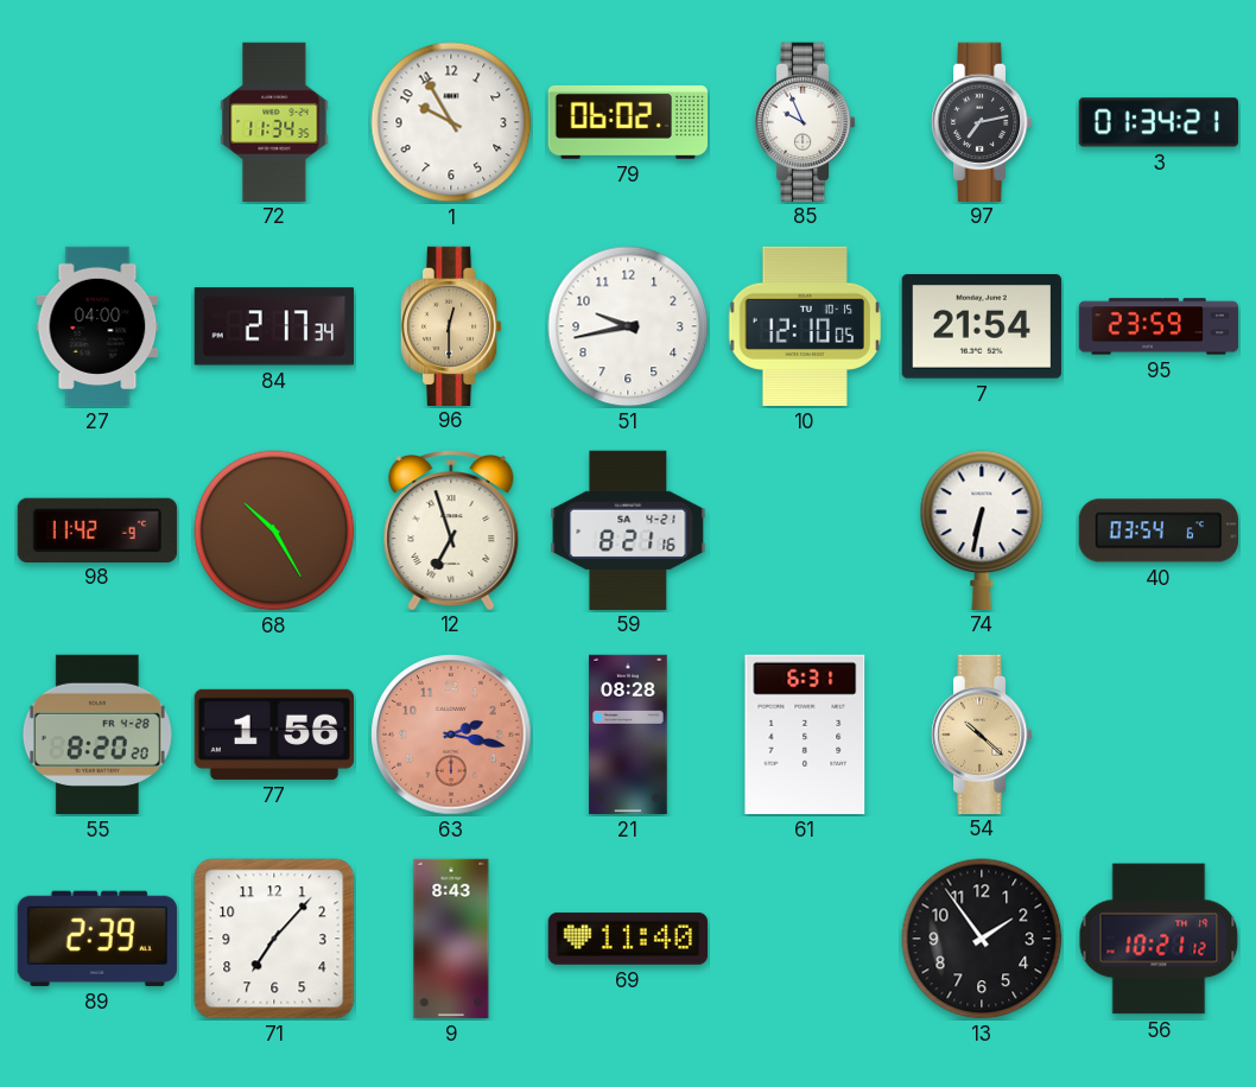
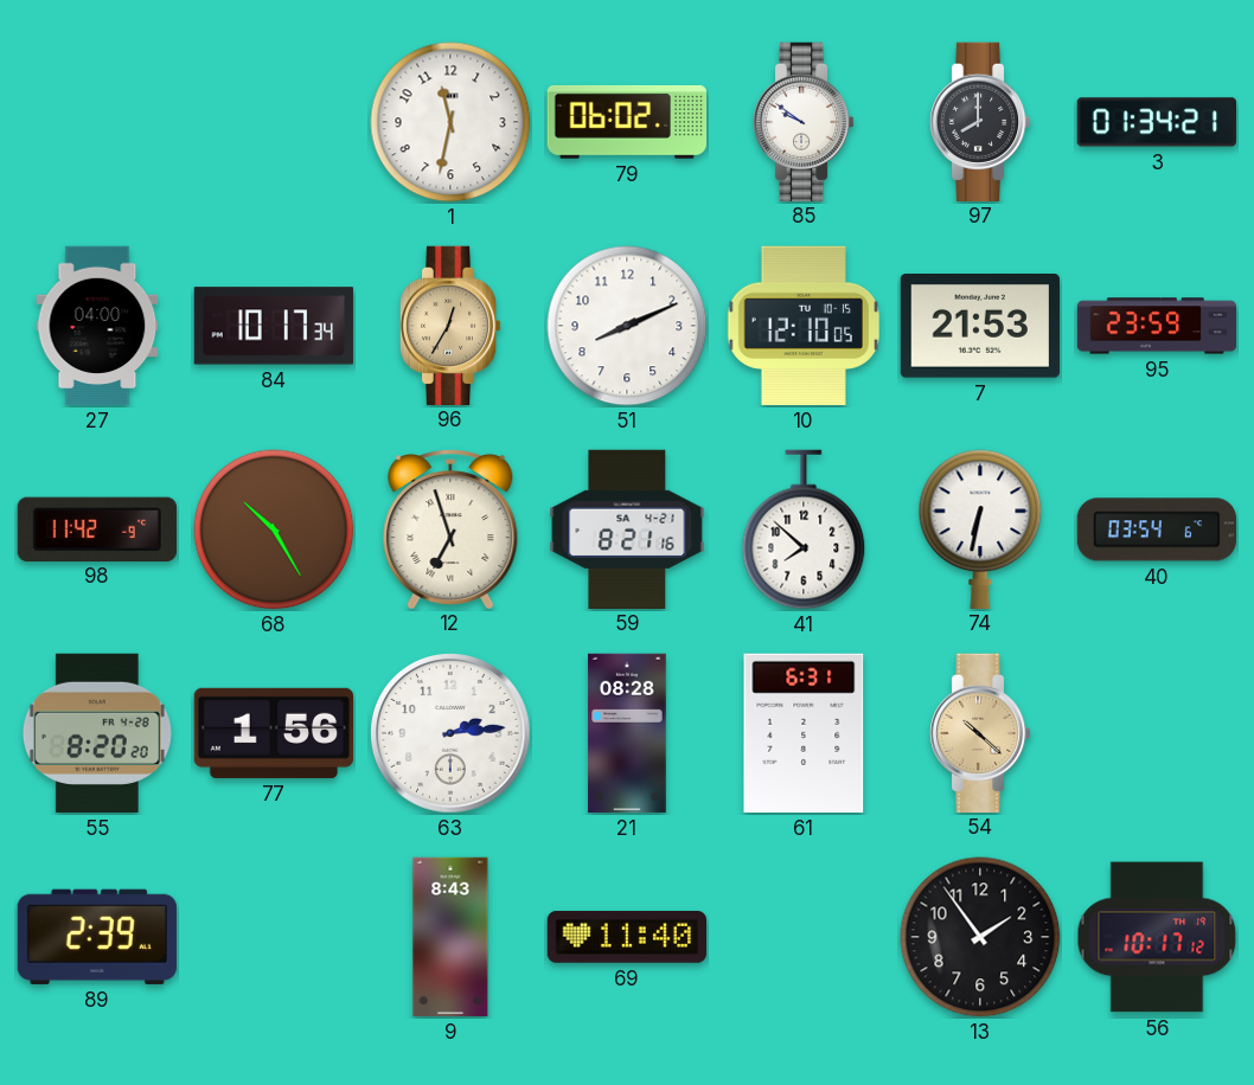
72: 11:34 -> none
1: 9:55 -> 11:32
85: 9:56 -> 9:51
97: 7:13 -> 8:00
84: 2:17 -> 10:17
96: 12:30 -> 12:35
51: 9:43 -> 8:11
7: 21:54 -> 21:53
41: none -> 7:52
63: 2:17 -> 2:14
63 dial: salmon -> white
71: 7:07 -> none
56: 10:21 -> 10:17
